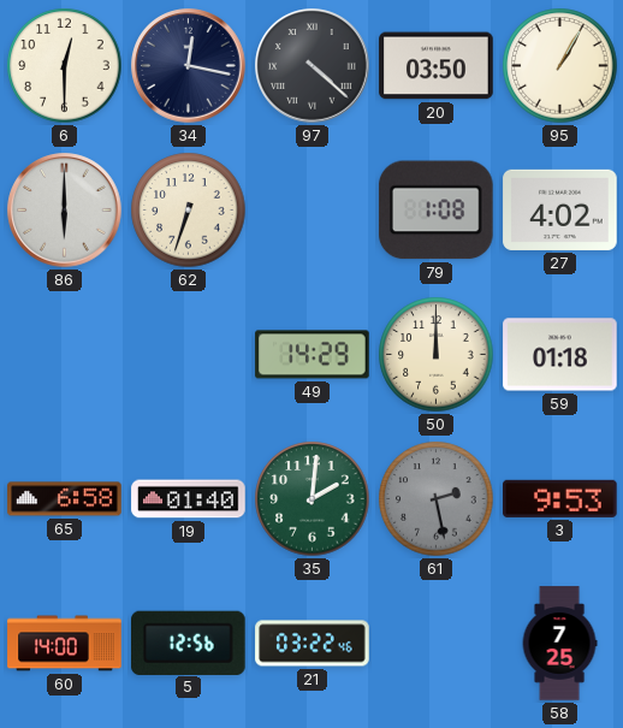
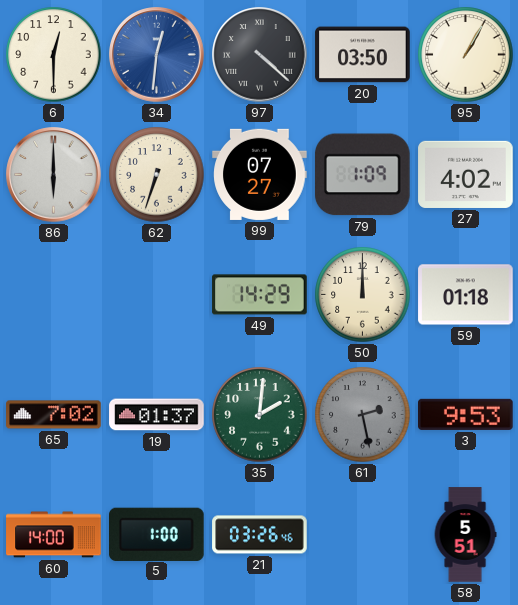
34: 12:17 -> 12:31
34 dial: navy -> blue
99: none -> 07:27
79: 1:08 -> 1:09
65: 6:58 -> 7:02
19: 01:40 -> 01:37
5: 12:56 -> 1:00
21: 03:22 -> 03:26
58: 7:25 -> 5:51
